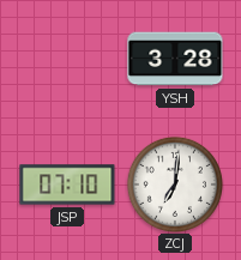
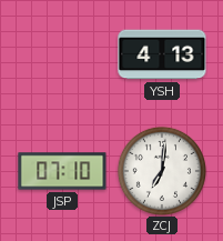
YSH: 3:28 -> 4:13
